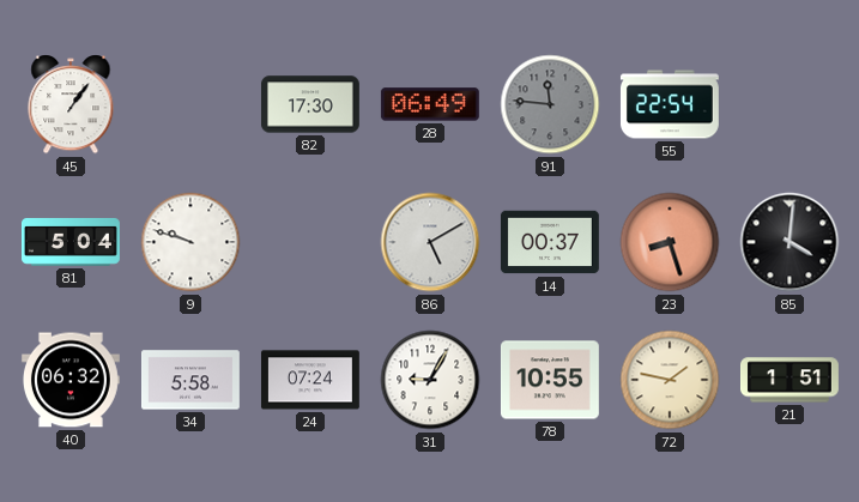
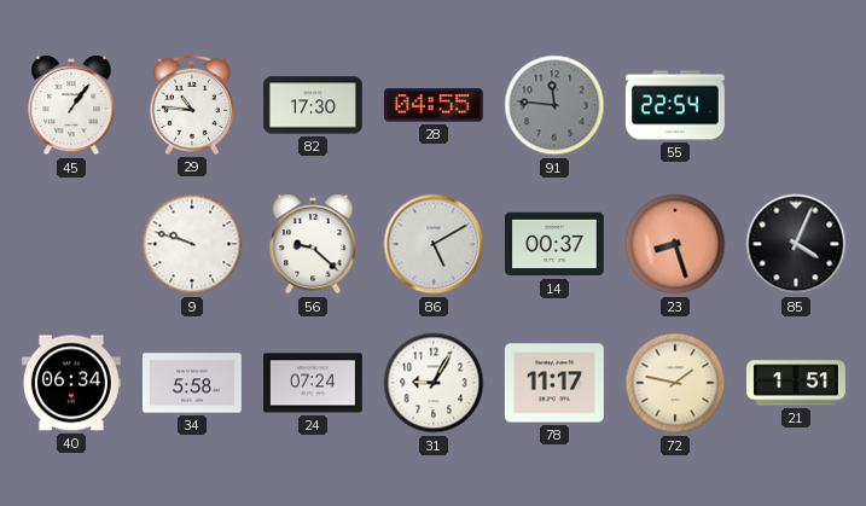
29: none -> 10:46
28: 06:49 -> 04:55
81: 5:04 -> none
56: none -> 9:22
85: 4:01 -> 4:04
40: 06:32 -> 06:34
78: 10:55 -> 11:17
